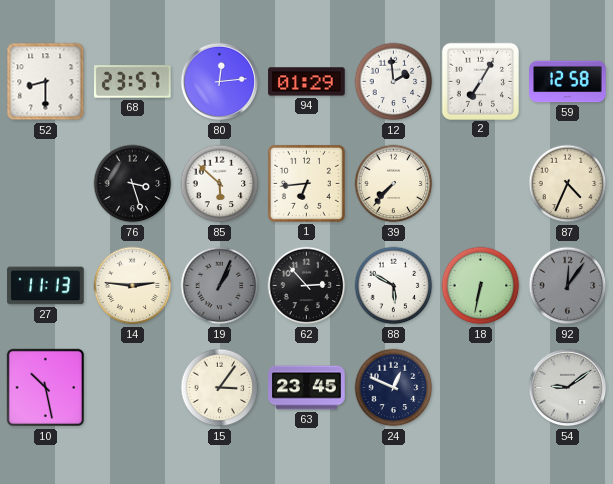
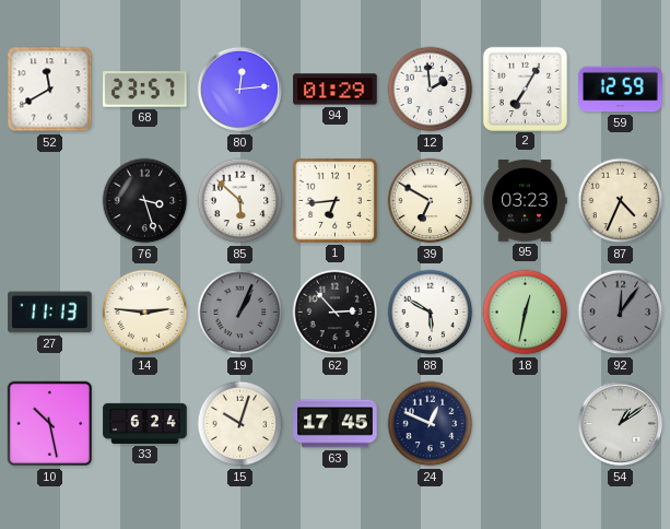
52: 8:30 -> 11:40
59: 12:58 -> 12:59
39: 7:37 -> 6:50
95: none -> 03:23
18: 6:32 -> 12:32
33: none -> 6:24
15: 3:06 -> 10:03
63: 23:45 -> 17:45
54: 9:09 -> 1:09
